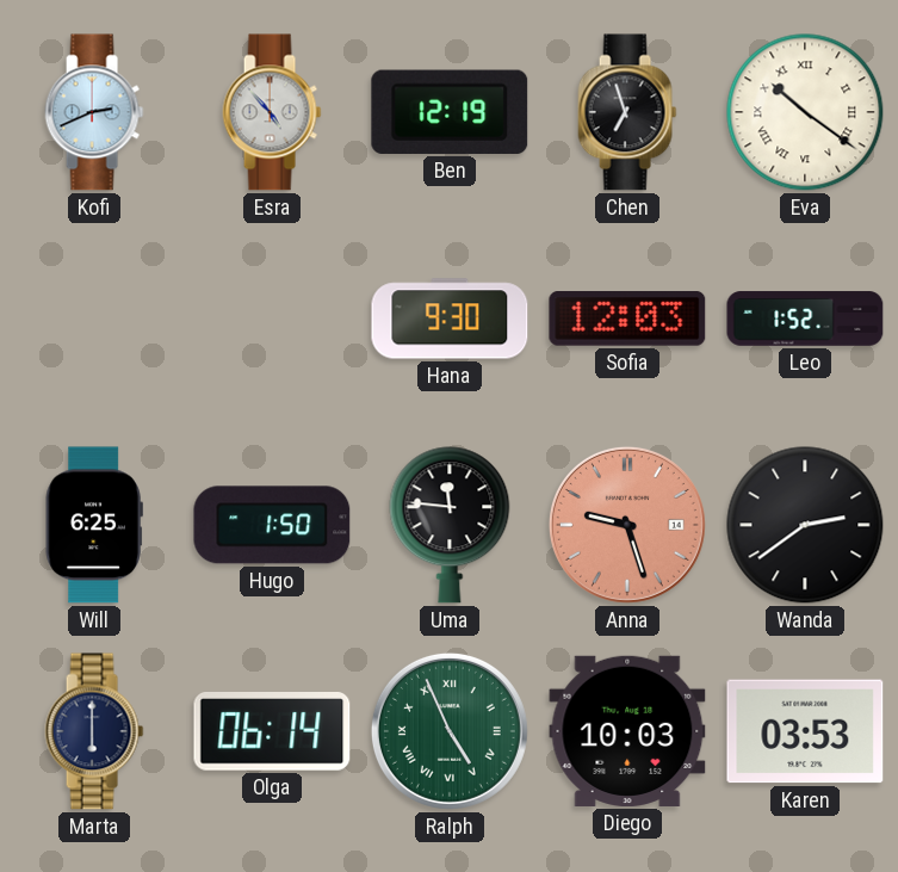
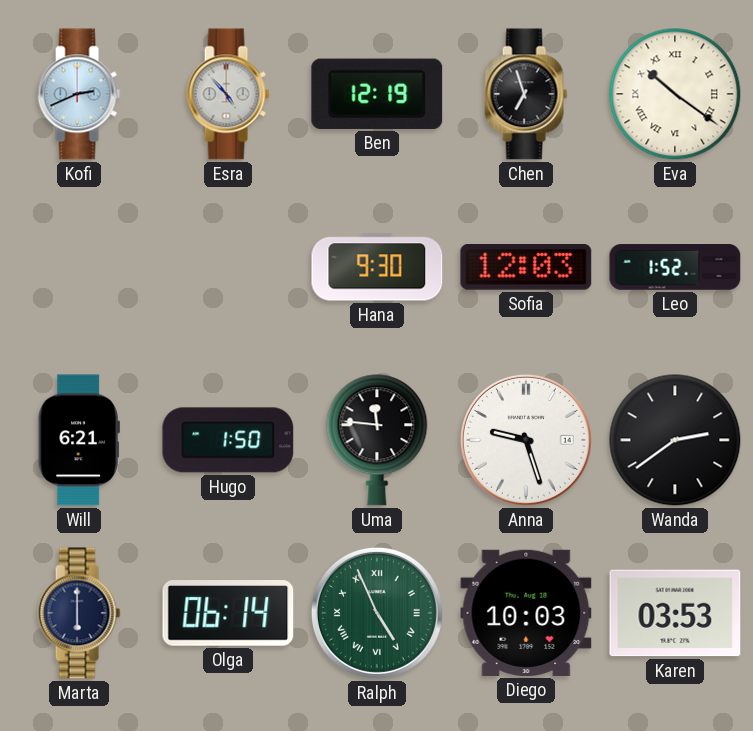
Will: 6:25 -> 6:21
Anna dial: salmon -> white
